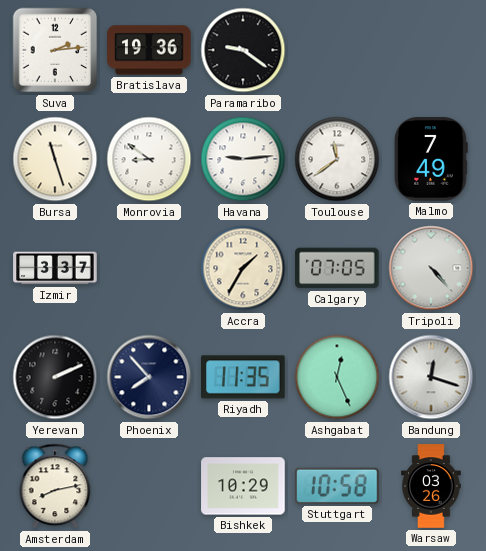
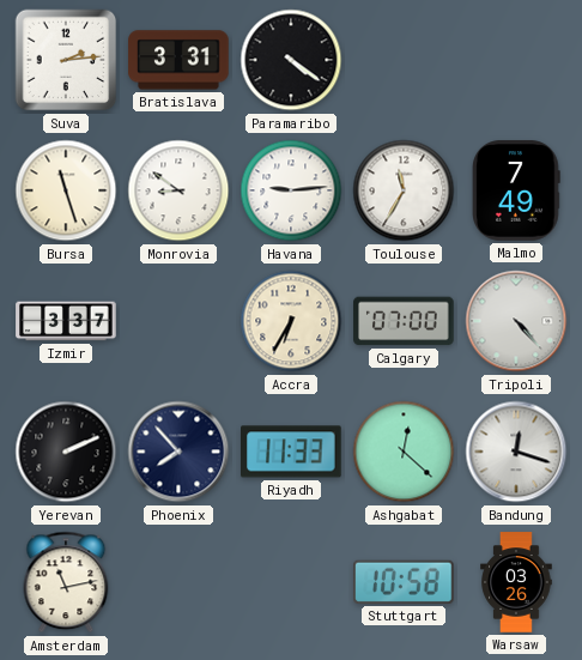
Bratislava: 19:36 -> 3:31
Paramaribo: 9:21 -> 4:21
Toulouse: 11:39 -> 11:35
Accra: 1:35 -> 6:35
Calgary: 07:05 -> 07:00
Riyadh: 11:35 -> 11:33
Ashgabat: 12:26 -> 12:22
Amsterdam: 8:13 -> 11:13
Bishkek: 10:29 -> none
